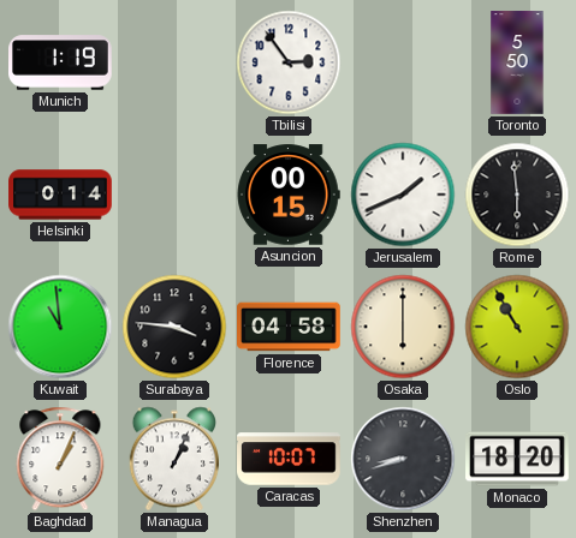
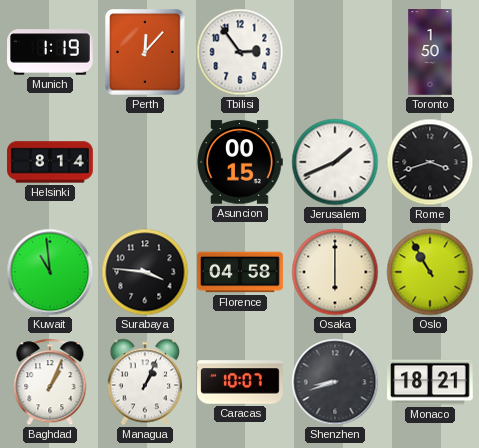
Perth: none -> 12:07
Toronto: 5:50 -> 1:50
Helsinki: 0:14 -> 8:14
Rome: 5:59 -> 3:42
Monaco: 18:20 -> 18:21
